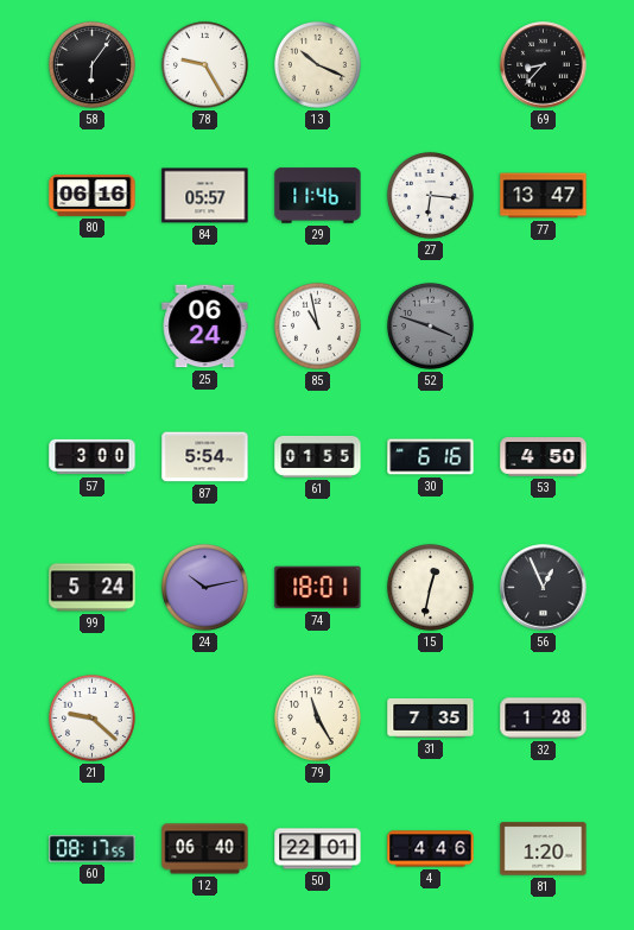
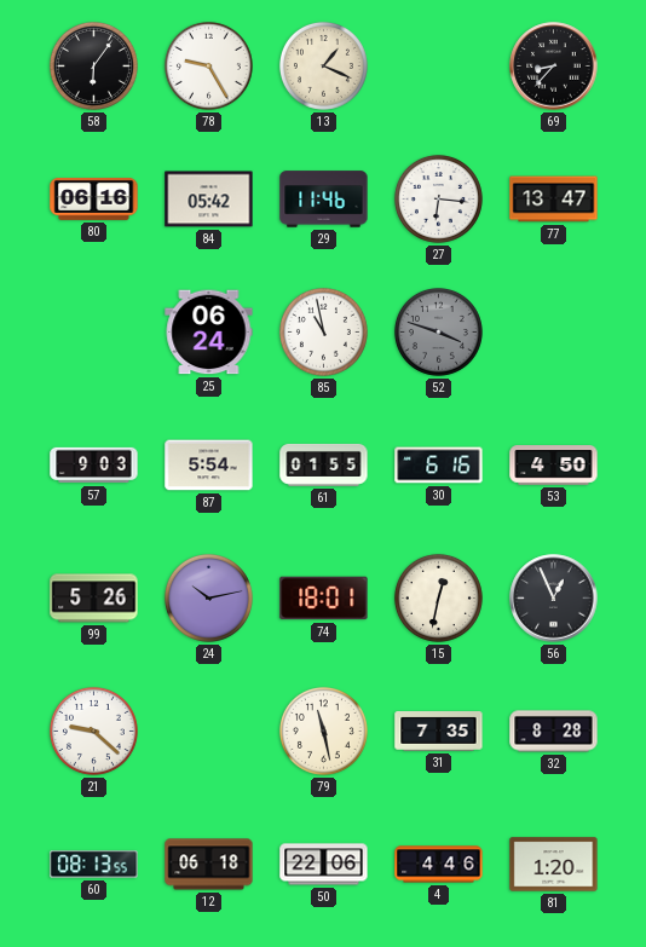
13: 10:19 -> 1:19
84: 05:57 -> 05:42
57: 3:00 -> 9:03
99: 5:24 -> 5:26
79: 11:25 -> 11:28
32: 1:28 -> 8:28
60: 08:17 -> 08:13
12: 06:40 -> 06:18
50: 22:01 -> 22:06
